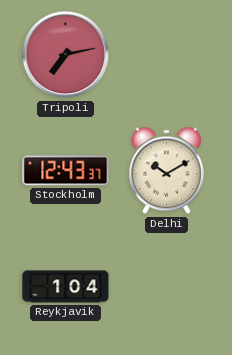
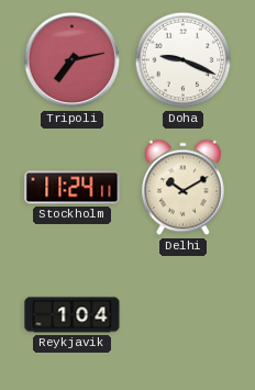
Doha: none -> 9:19
Stockholm: 12:43 -> 11:24
